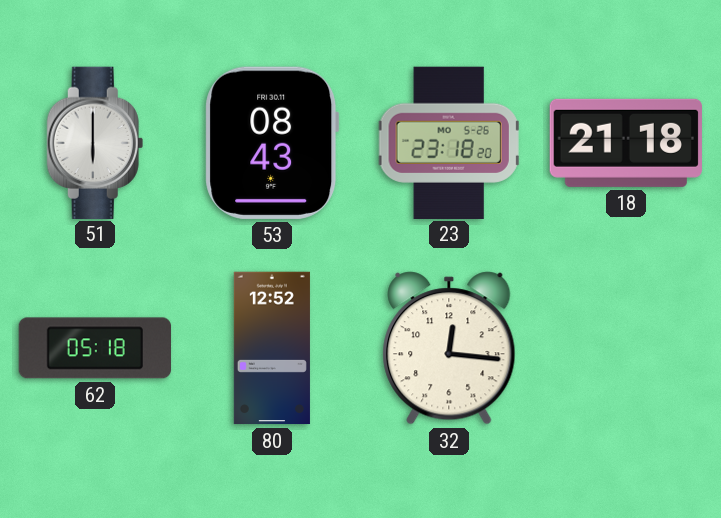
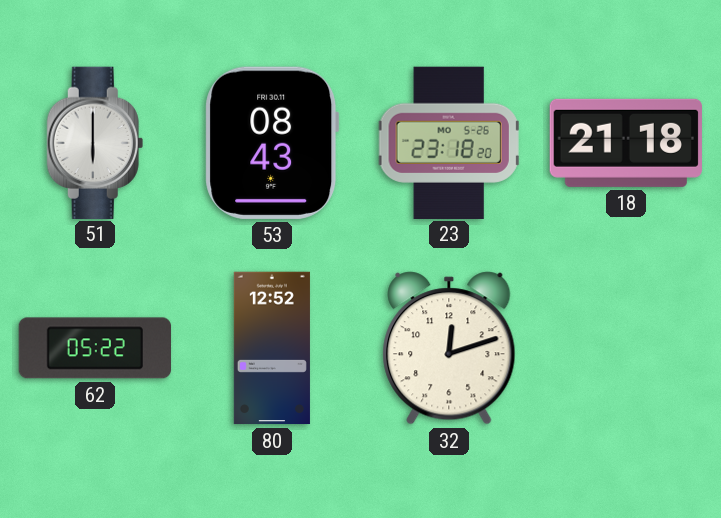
62: 05:18 -> 05:22
32: 12:16 -> 12:12
